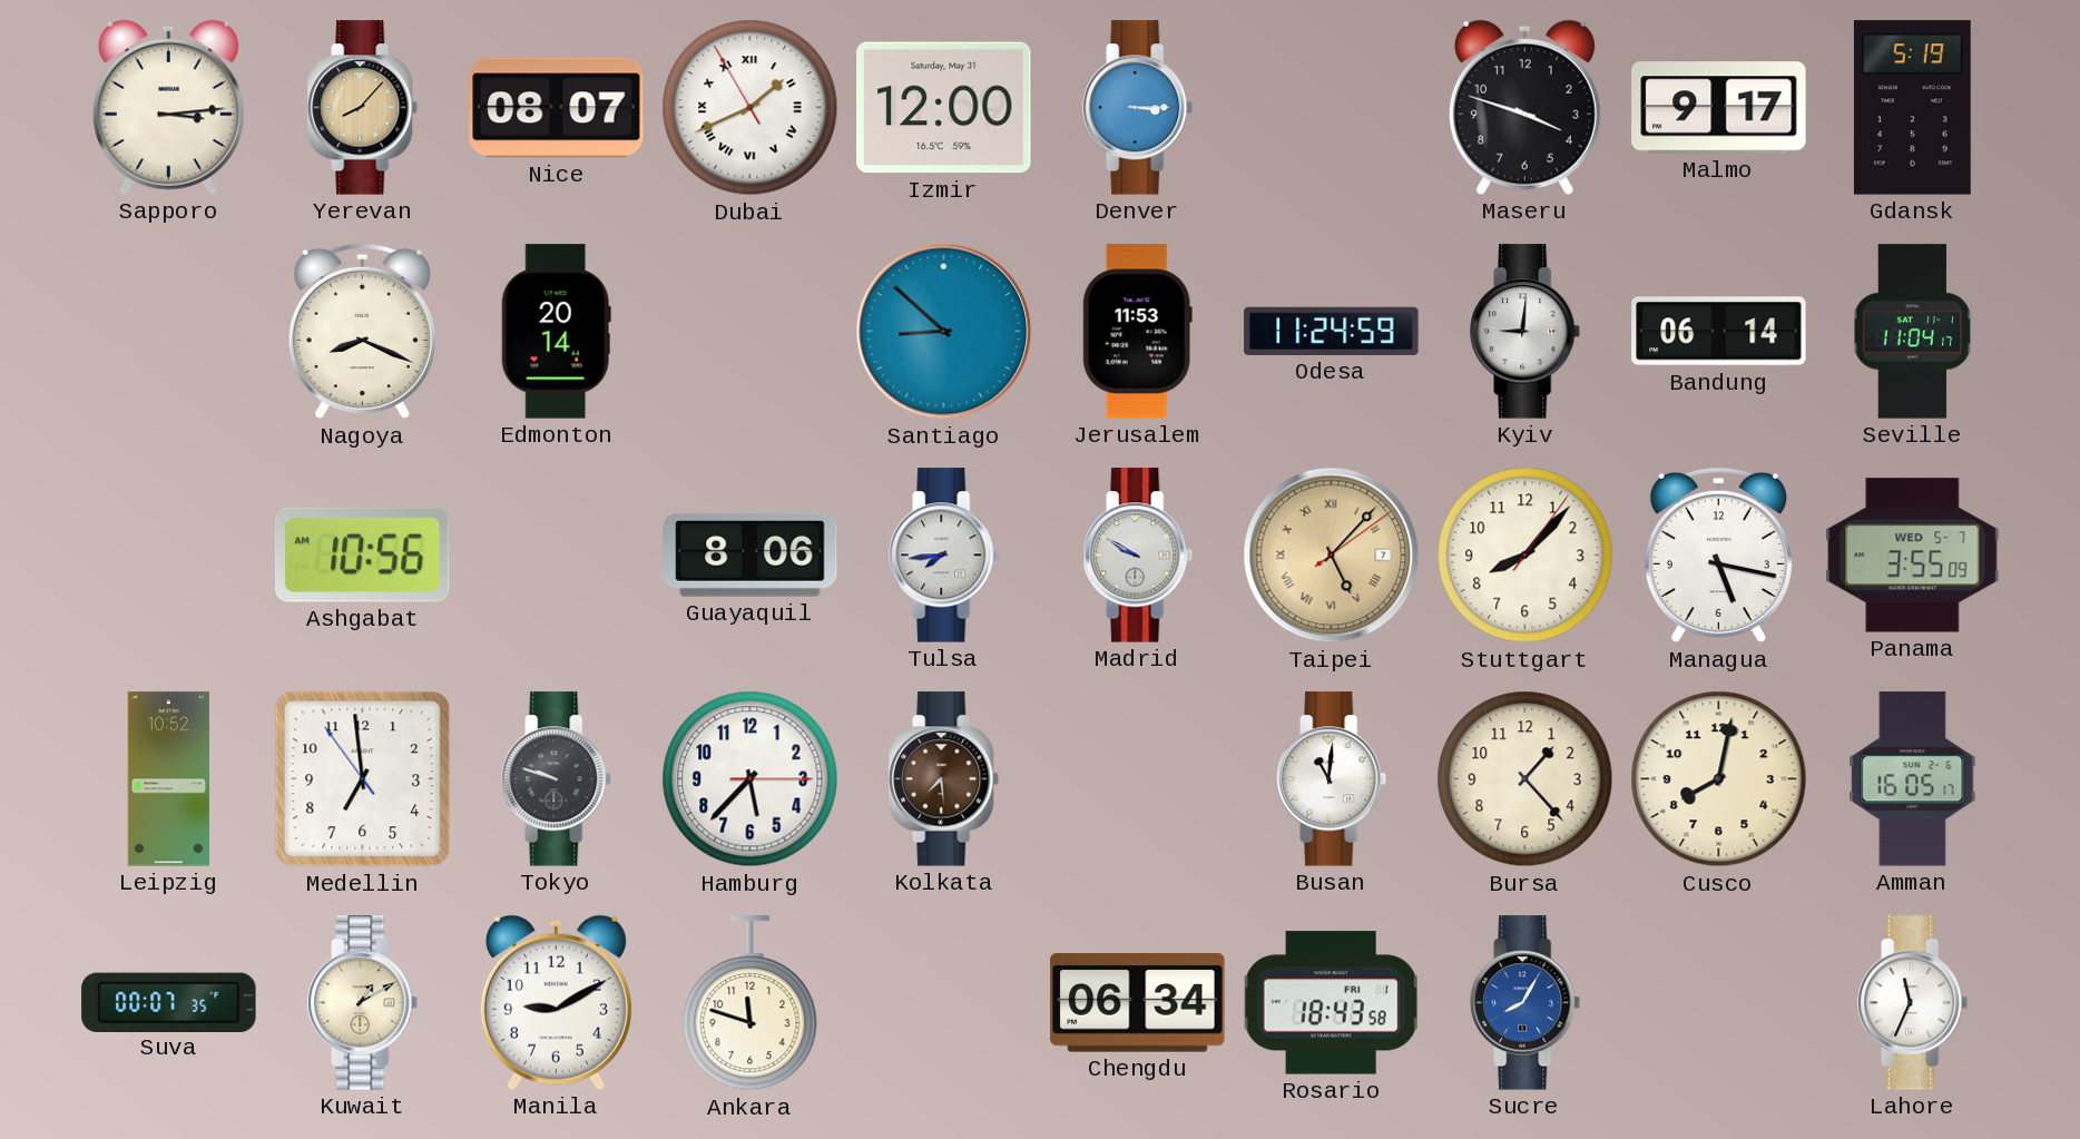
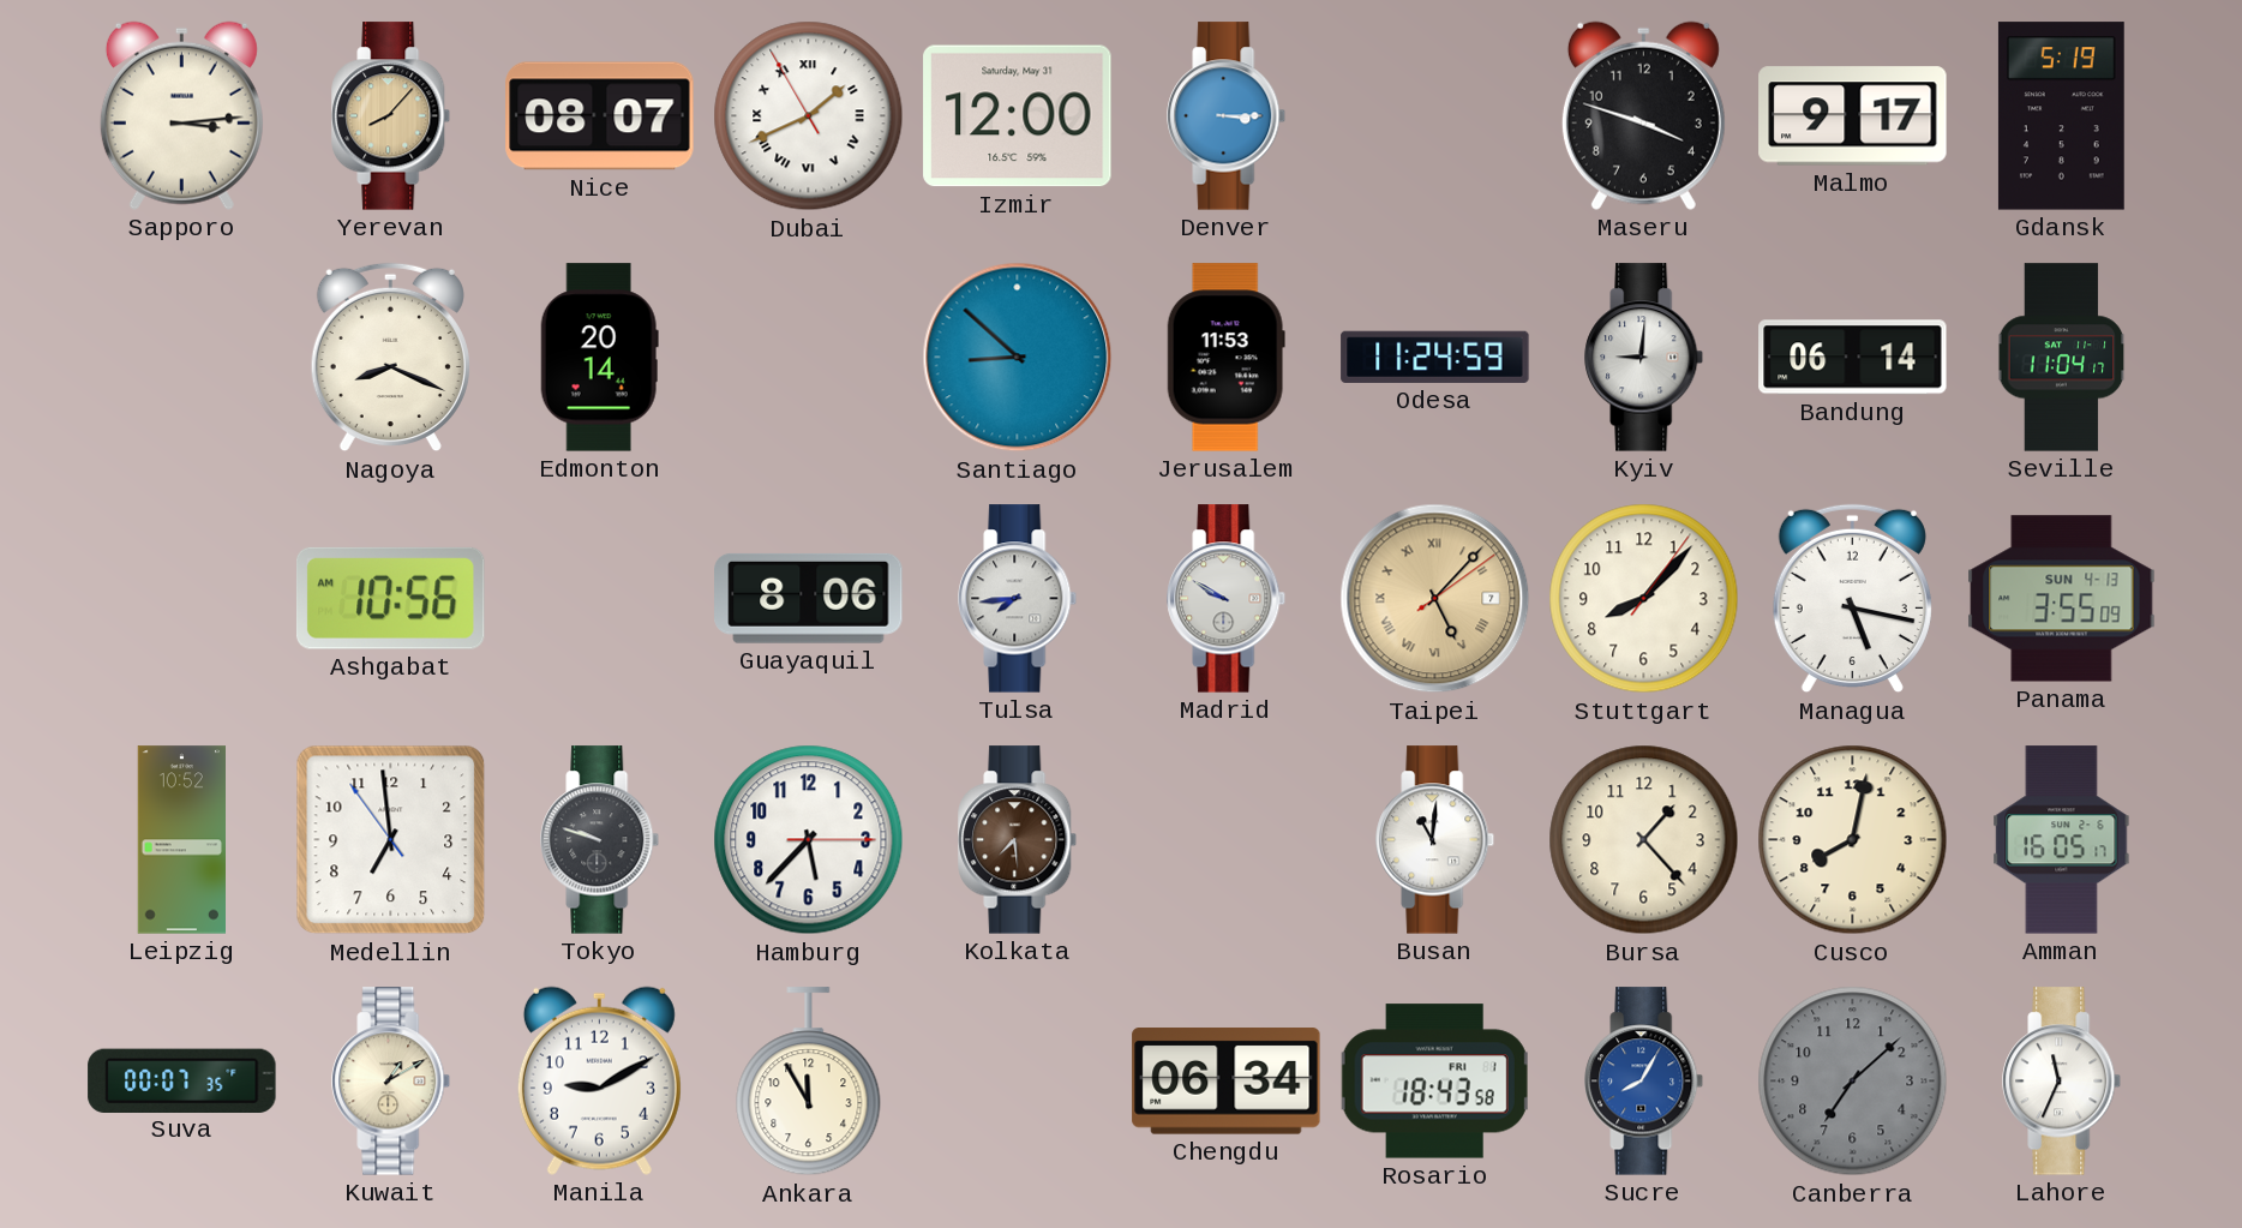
Panama date: WED 5-7 -> SUN 4-13
Ankara: 11:48 -> 11:55
Canberra: none -> 7:08
